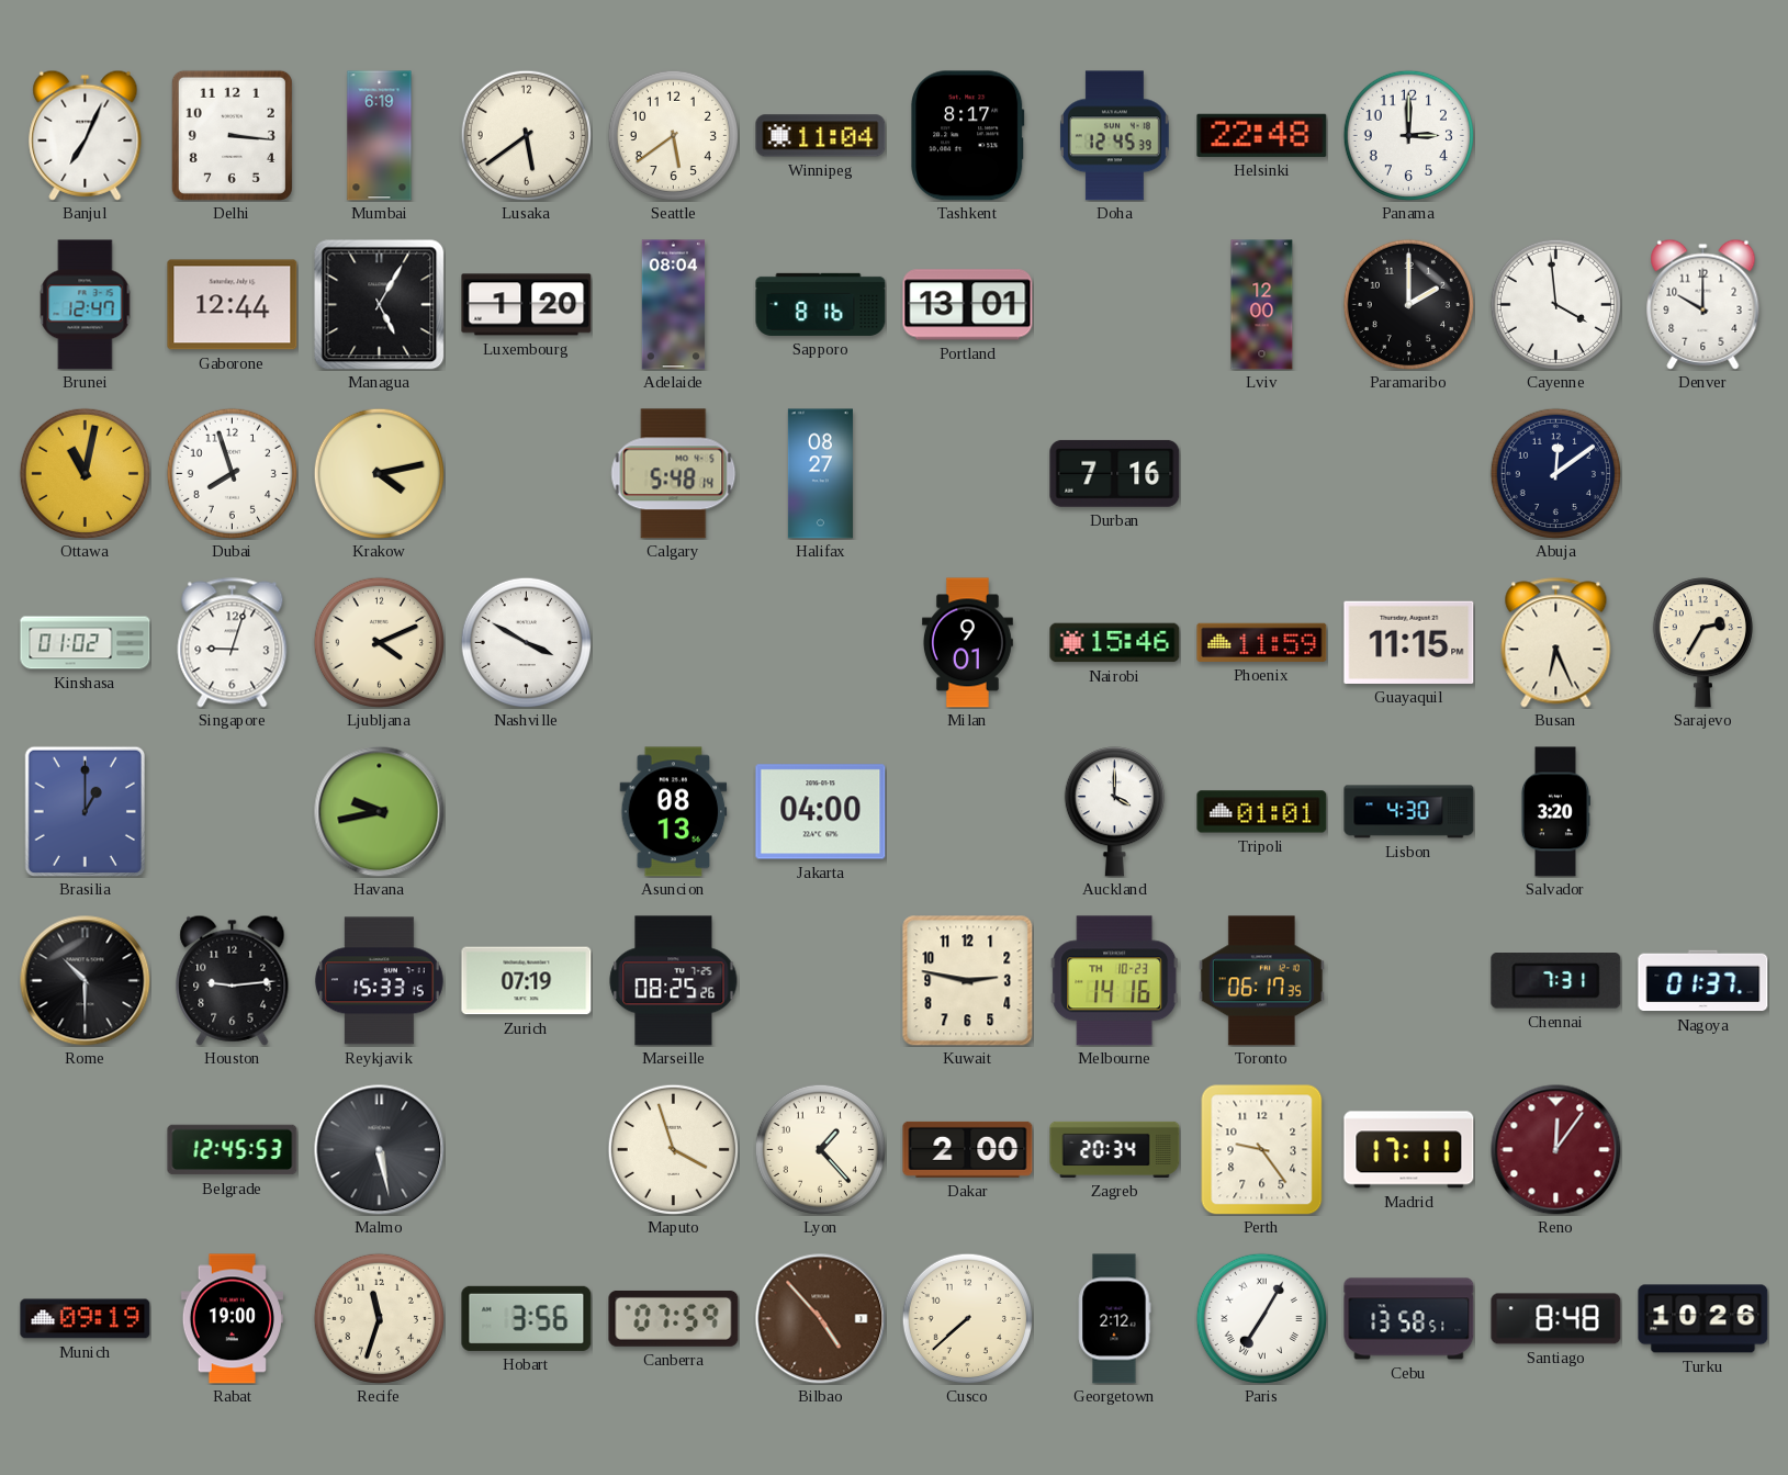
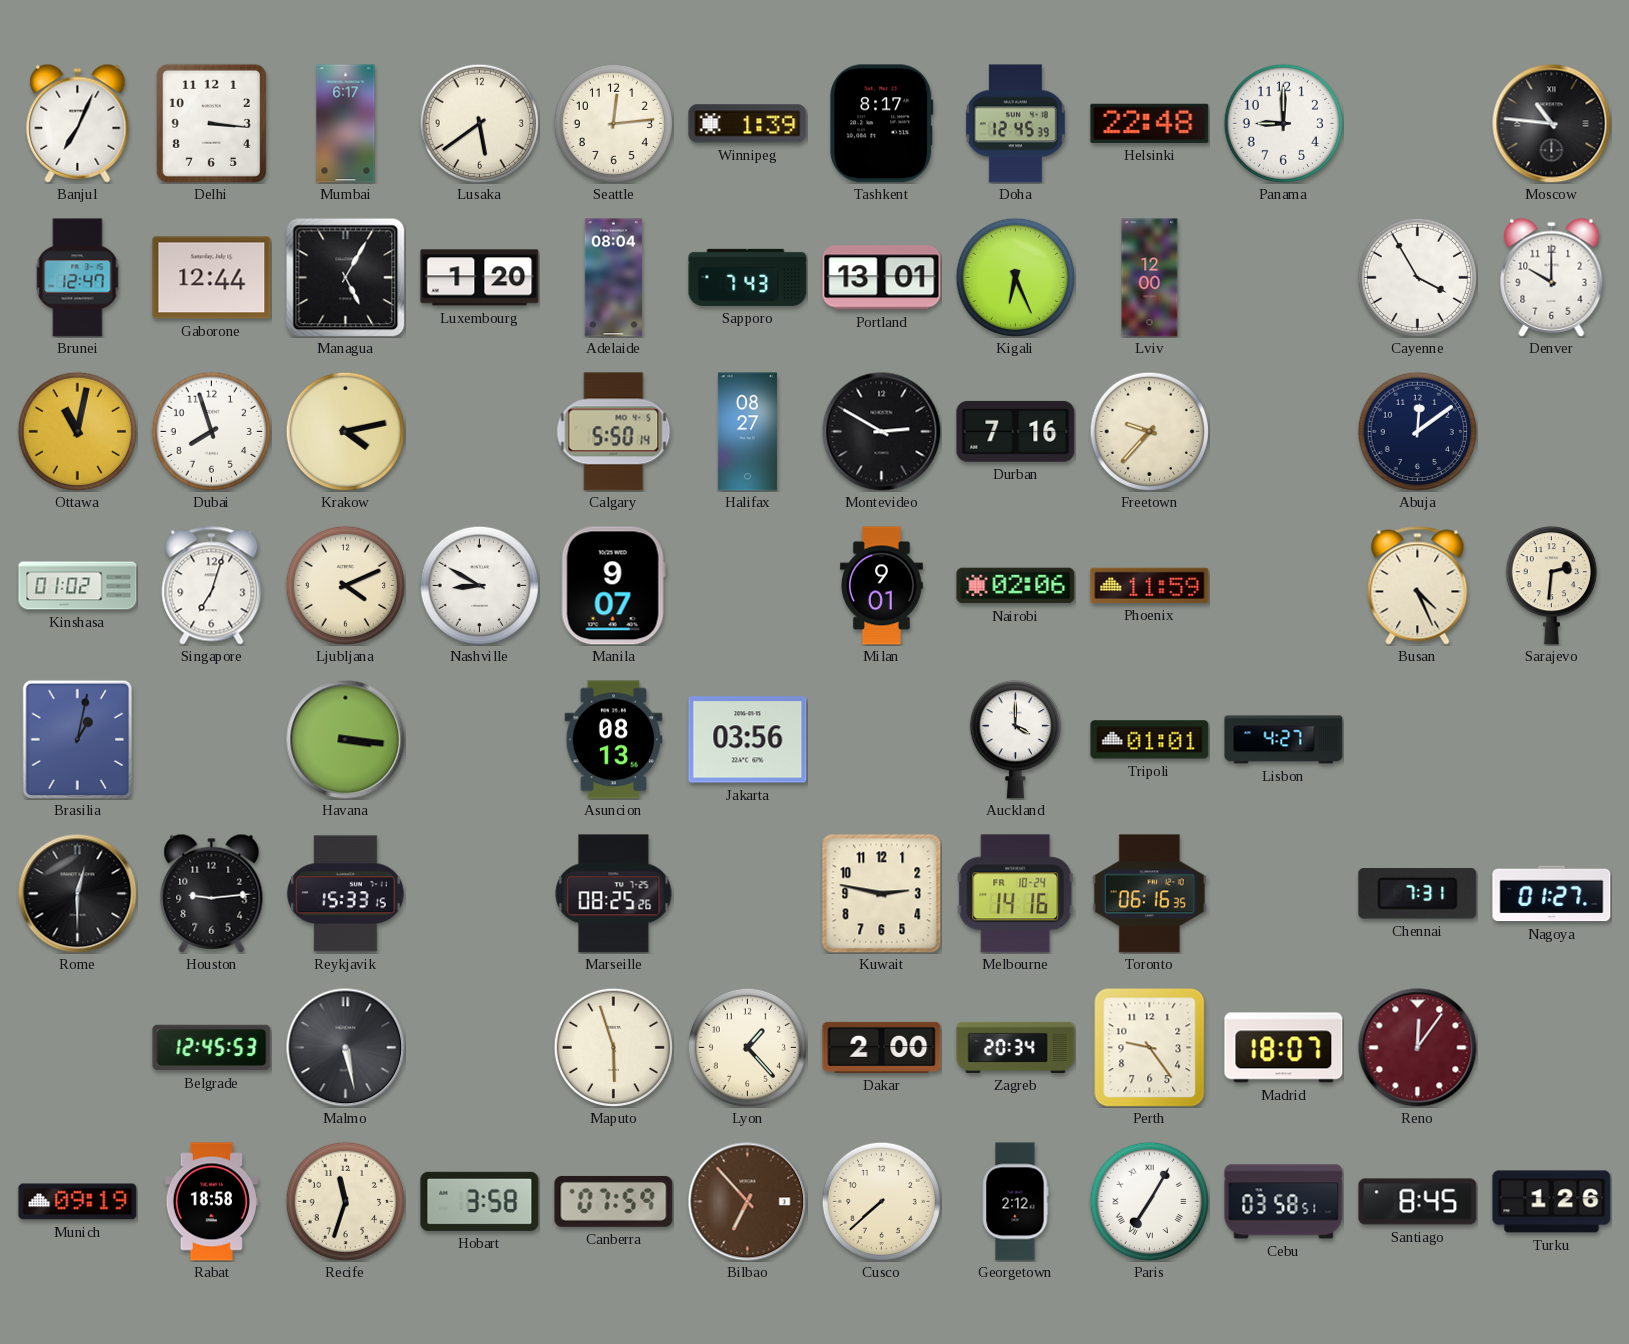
Mumbai: 6:19 -> 6:17
Seattle: 5:39 -> 12:14
Winnipeg: 11:04 -> 1:39
Panama: 3:00 -> 9:00
Moscow: none -> 10:46
Sapporo: 8:16 -> 7:43
Kigali: none -> 6:26
Paramaribo: 2:00 -> none
Cayenne: 3:59 -> 3:55
Calgary: 5:48 -> 5:50
Montevideo: none -> 2:50
Freetown: none -> 9:37
Singapore: 9:03 -> 7:03
Nashville: 3:50 -> 8:50
Manila: none -> 9:07
Nairobi: 15:46 -> 02:06
Guayaquil: 11:15 -> none
Busan: 6:26 -> 4:26
Sarajevo: 2:35 -> 2:31
Brasilia: 1:00 -> 1:02
Havana: 9:43 -> 3:16
Jakarta: 04:00 -> 03:56
Lisbon: 4:30 -> 4:27
Salvador: 3:20 -> none
Rome: 10:30 -> 12:30
Zurich: 07:19 -> none
Melbourne date: TH 10-23 -> FR 10-24
Toronto: 06:17 -> 06:16
Nagoya: 01:37 -> 01:27
Maputo: 3:57 -> 5:57
Madrid: 17:11 -> 18:07
Rabat: 19:00 -> 18:58
Hobart: 3:56 -> 3:58
Bilbao: 4:53 -> 6:53
Cebu: 13:58 -> 03:58
Santiago: 8:48 -> 8:45
Turku: 10:26 -> 1:26
